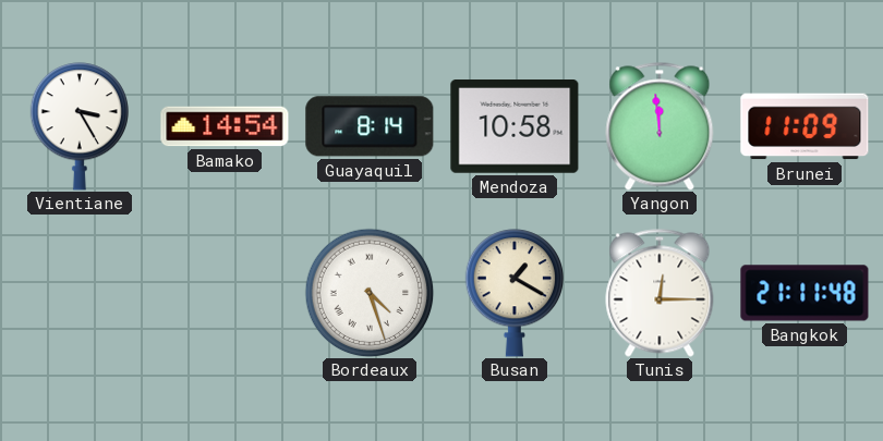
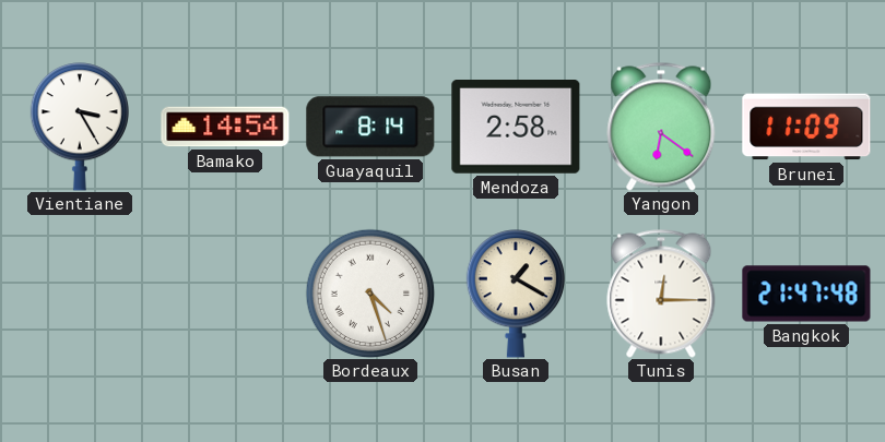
Mendoza: 10:58 -> 2:58
Yangon: 11:59 -> 6:21
Bangkok: 21:11 -> 21:47
